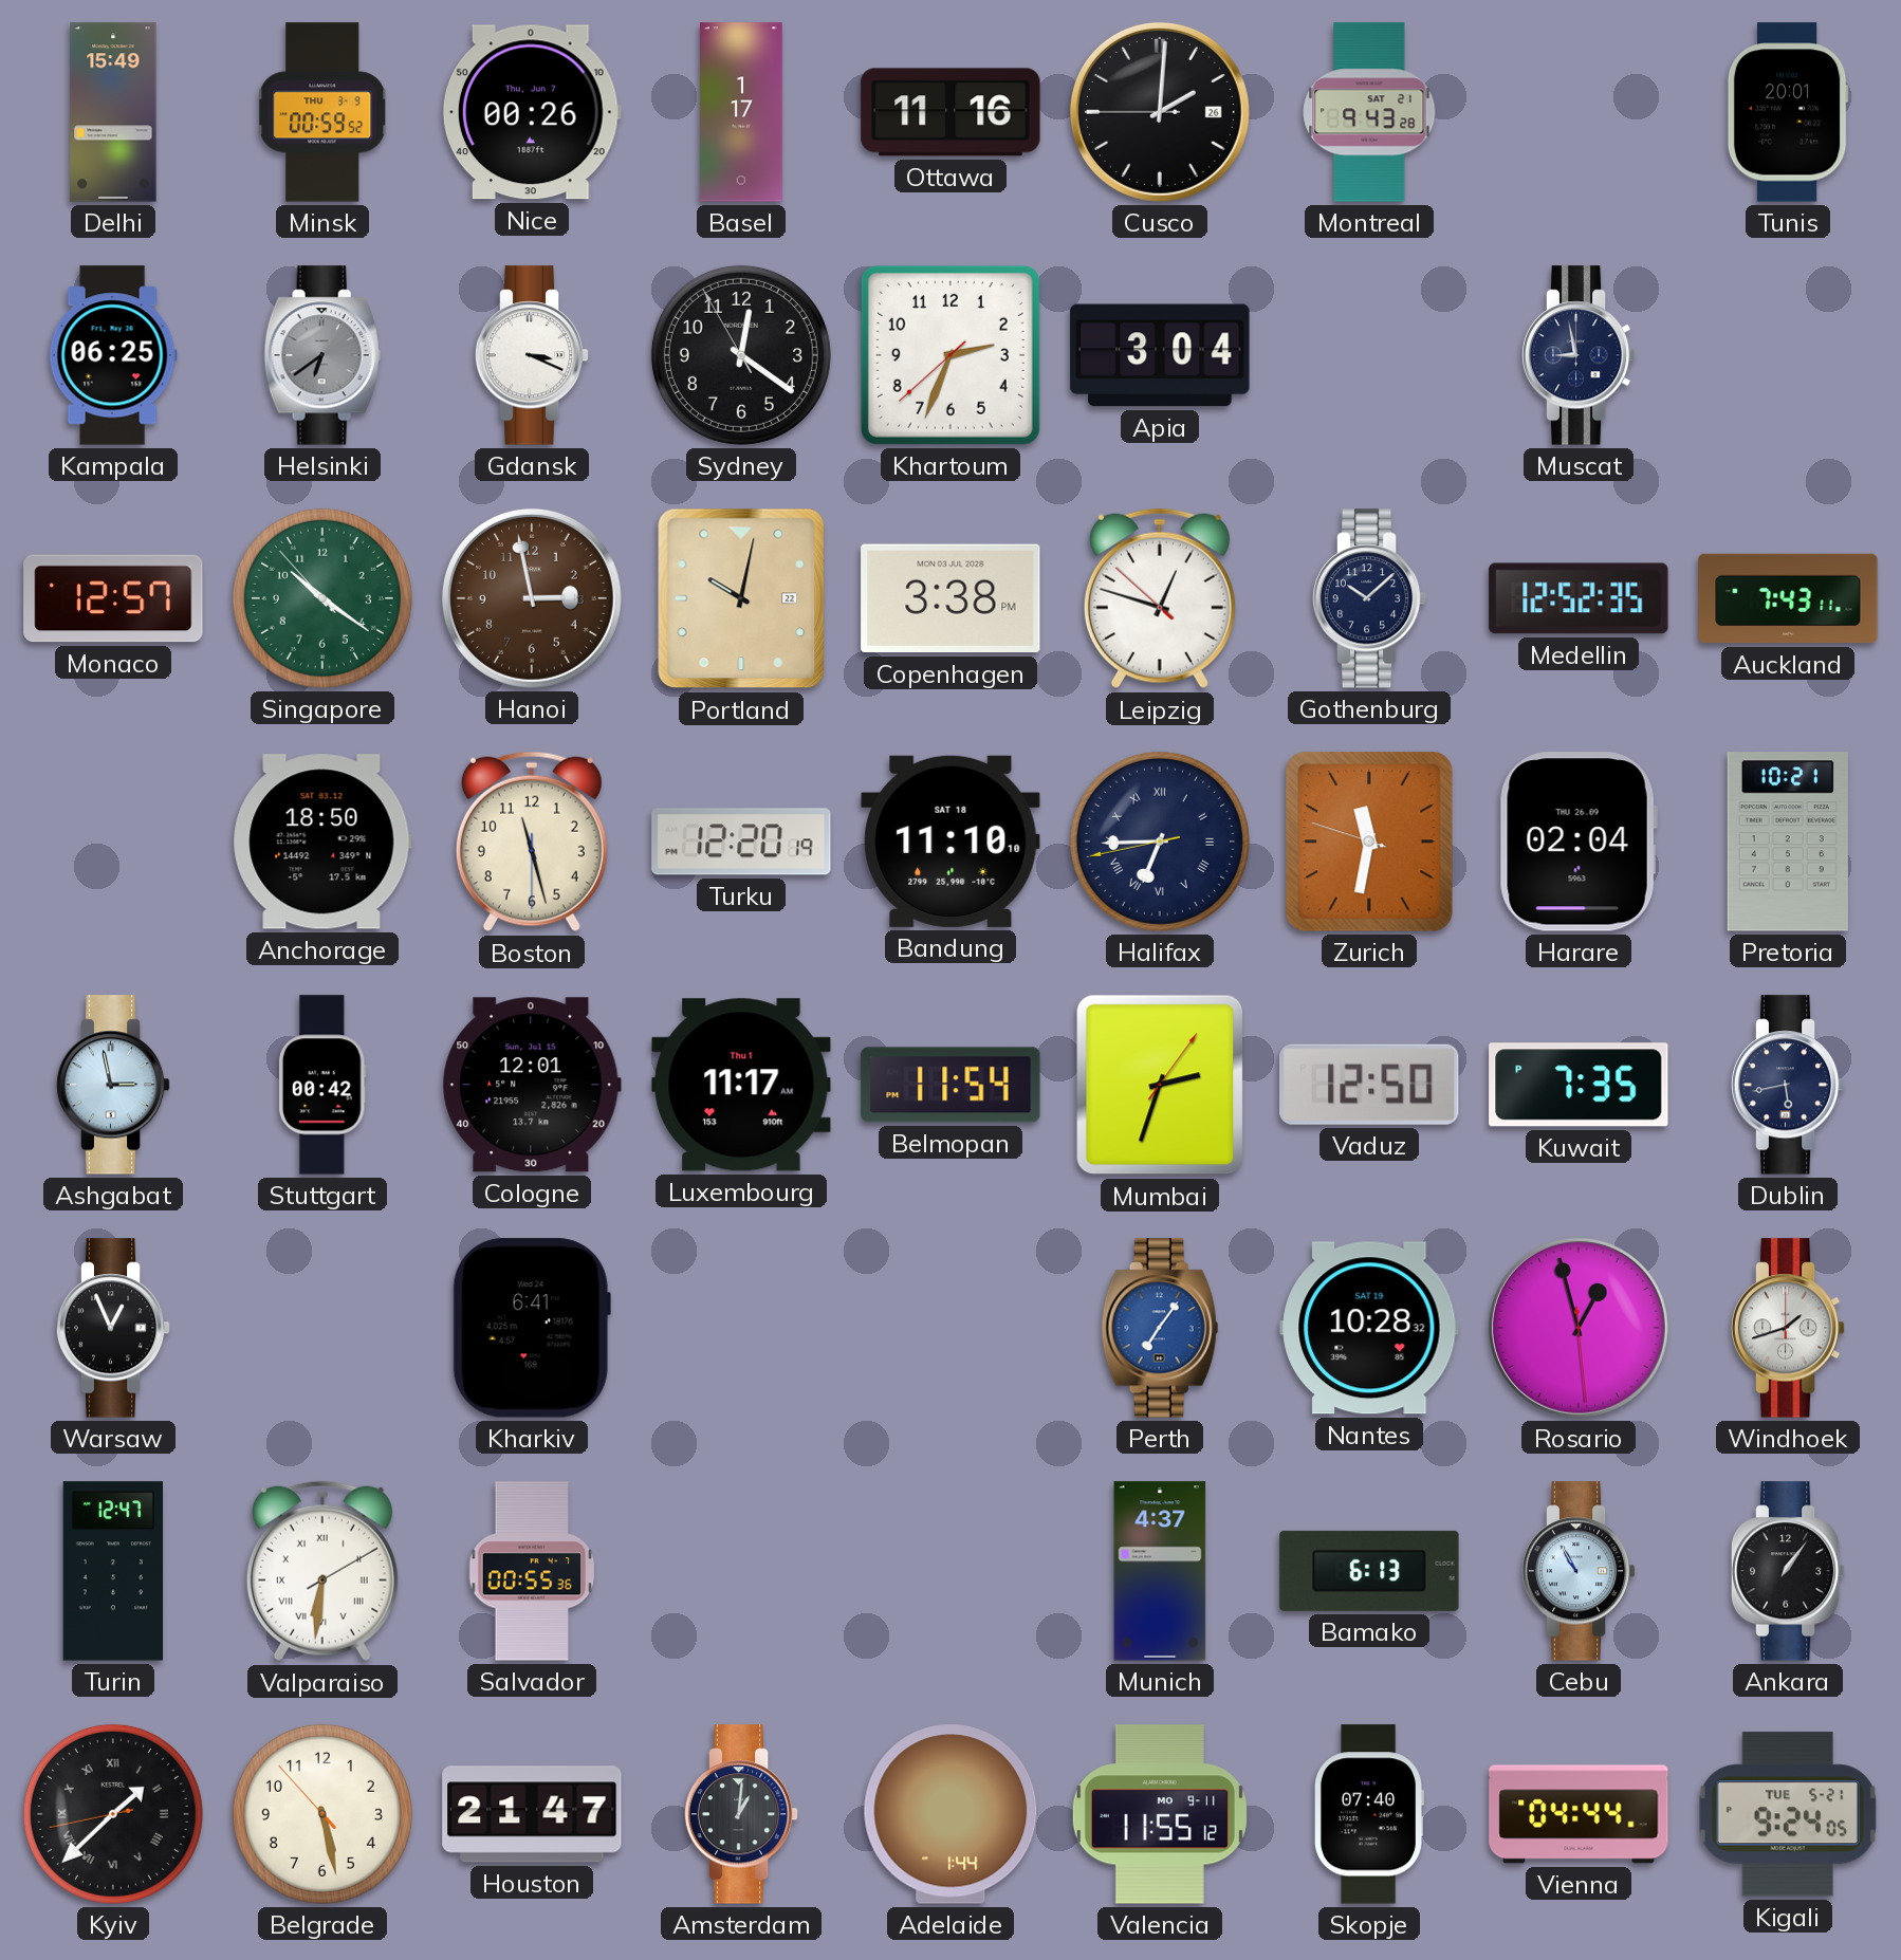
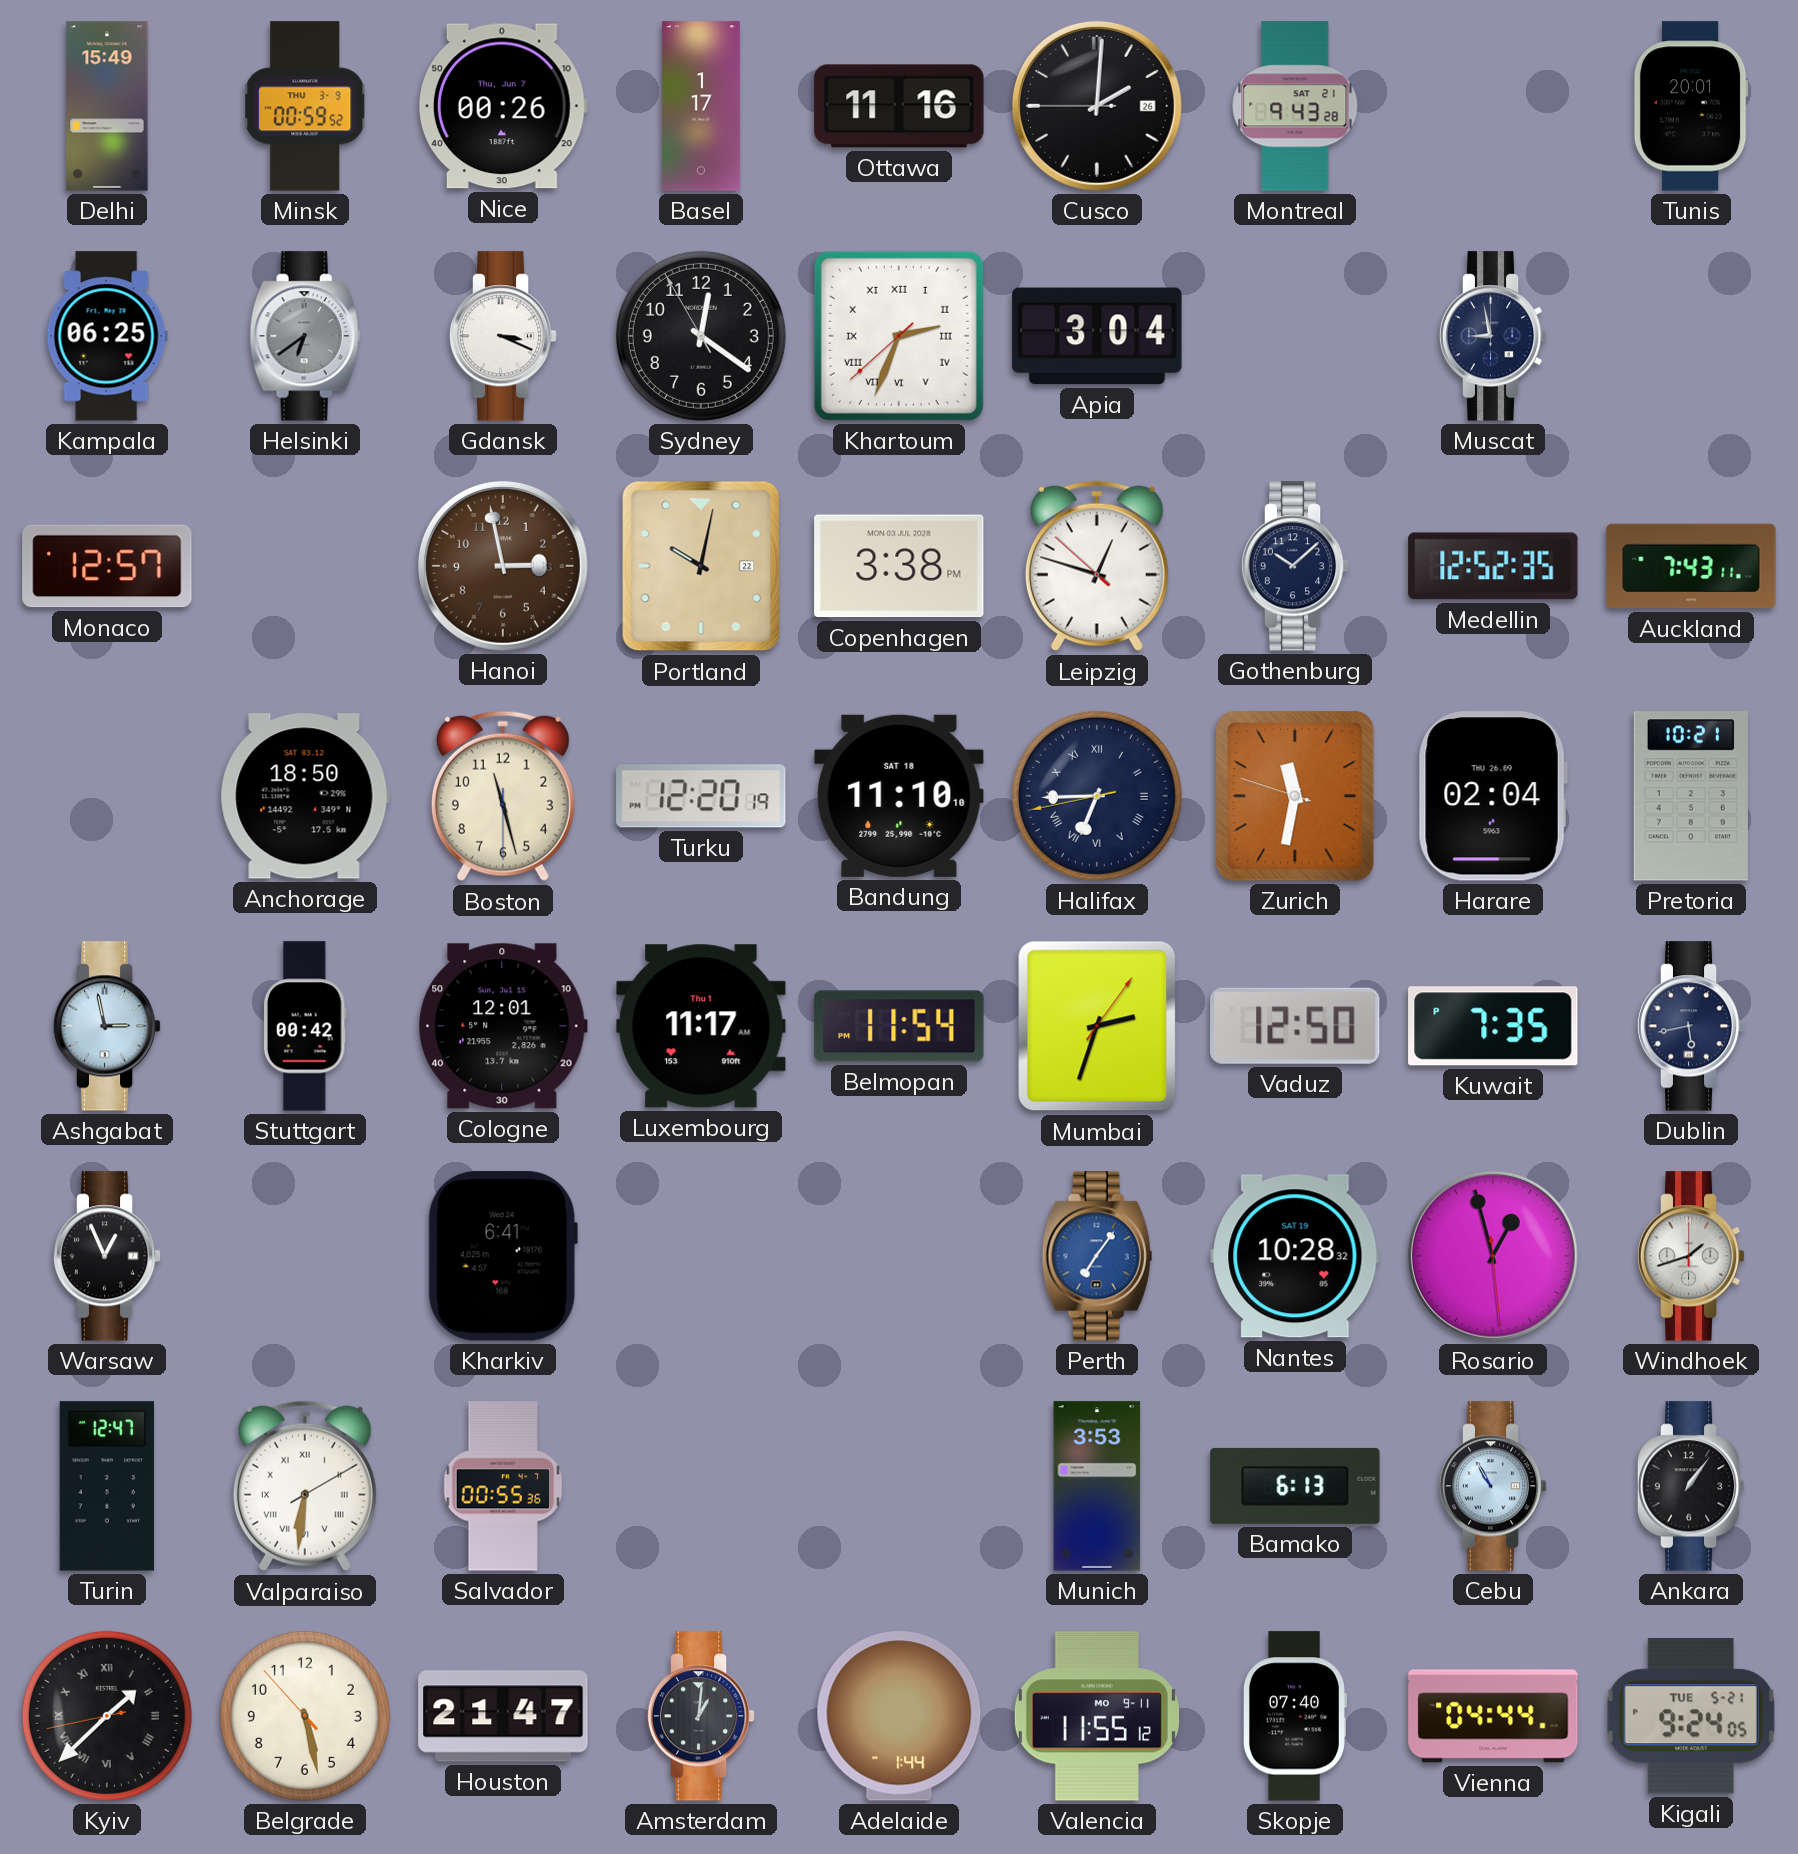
Khartoum numerals: Arabic -> Roman
Singapore: 10:20 -> none
Munich: 4:37 -> 3:53
